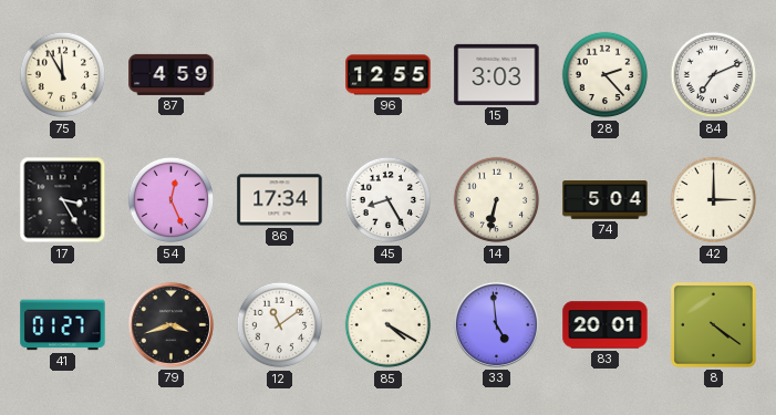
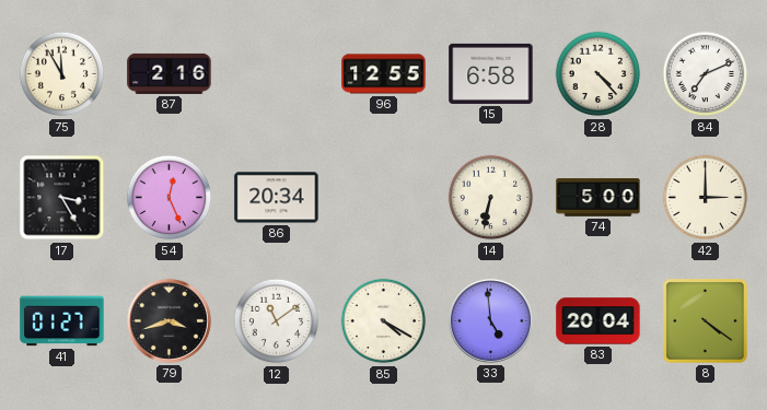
87: 4:59 -> 2:16
15: 3:03 -> 6:58
28: 2:23 -> 4:23
86: 17:34 -> 20:34
45: 8:25 -> none
74: 5:04 -> 5:00
83: 20:01 -> 20:04
